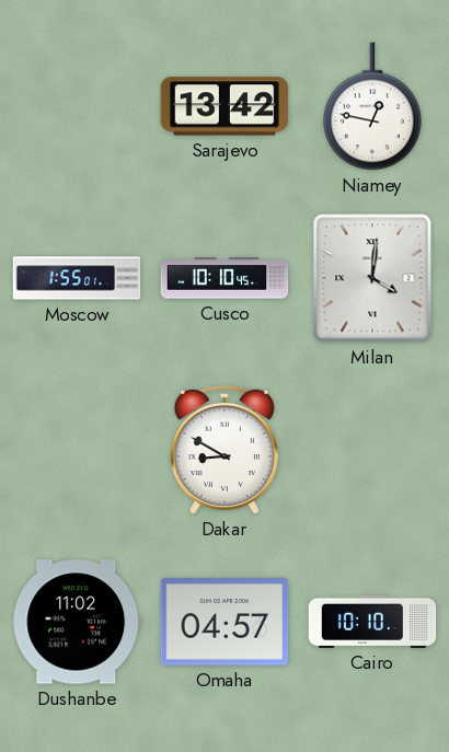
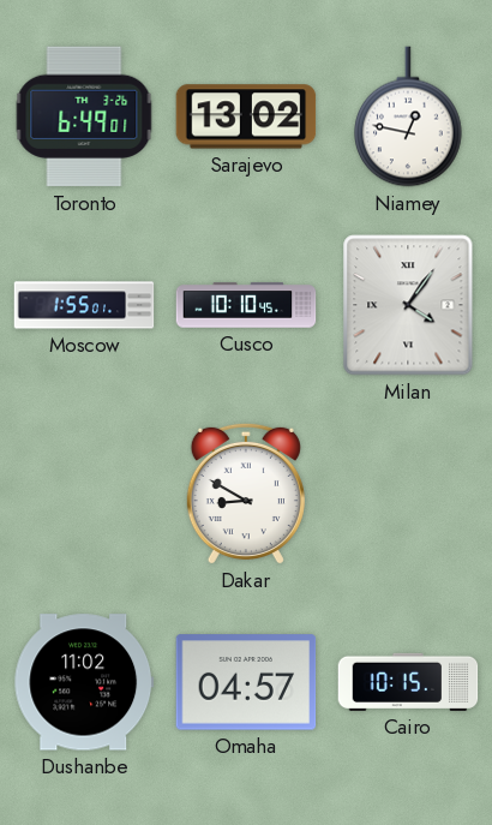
Toronto: none -> 6:49
Sarajevo: 13:42 -> 13:02
Milan: 4:01 -> 4:06
Cairo: 10:10 -> 10:15
